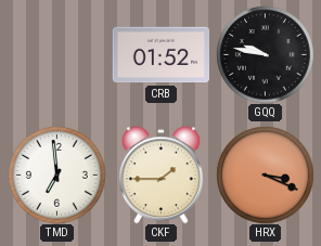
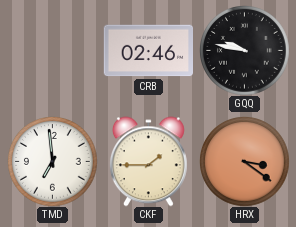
CRB: 01:52 -> 02:46
HRX: 3:19 -> 3:21
